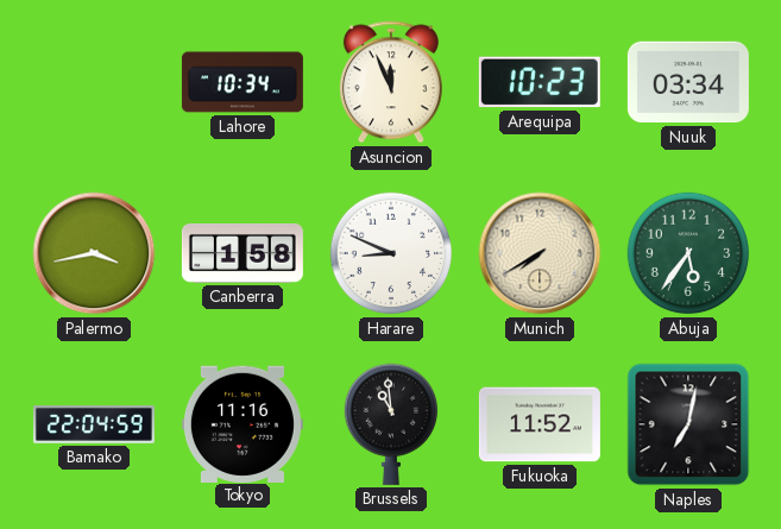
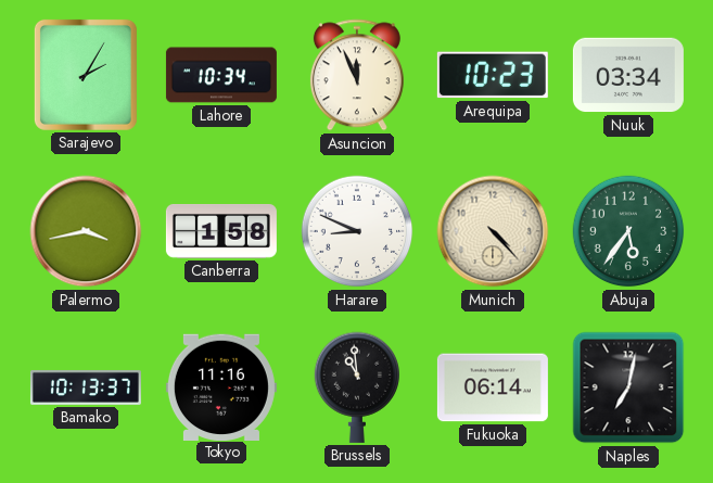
Sarajevo: none -> 2:05
Munich: 7:40 -> 4:23
Bamako: 22:04 -> 10:13
Fukuoka: 11:52 -> 06:14
